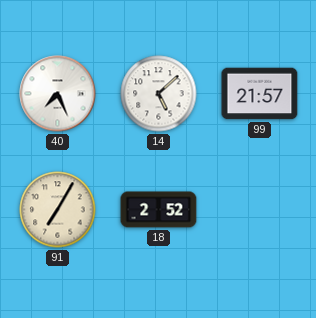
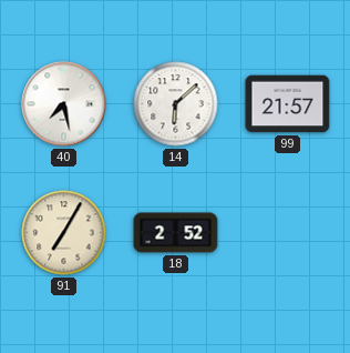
40: 7:26 -> 7:28
14: 5:08 -> 6:08
